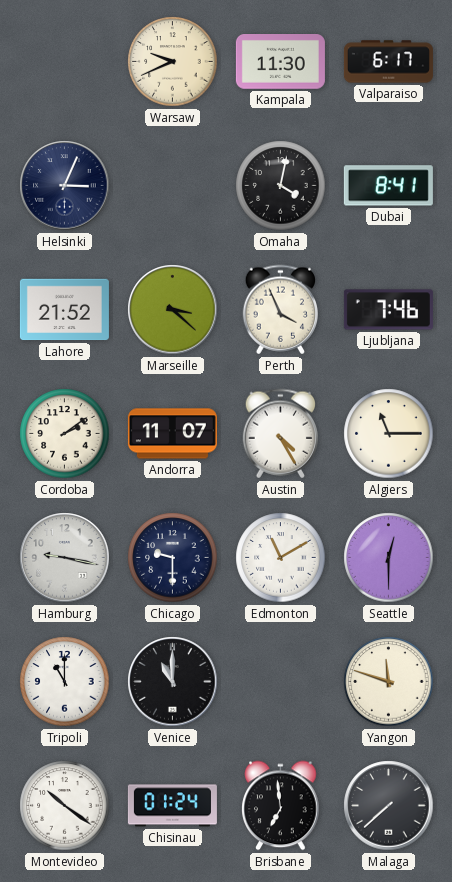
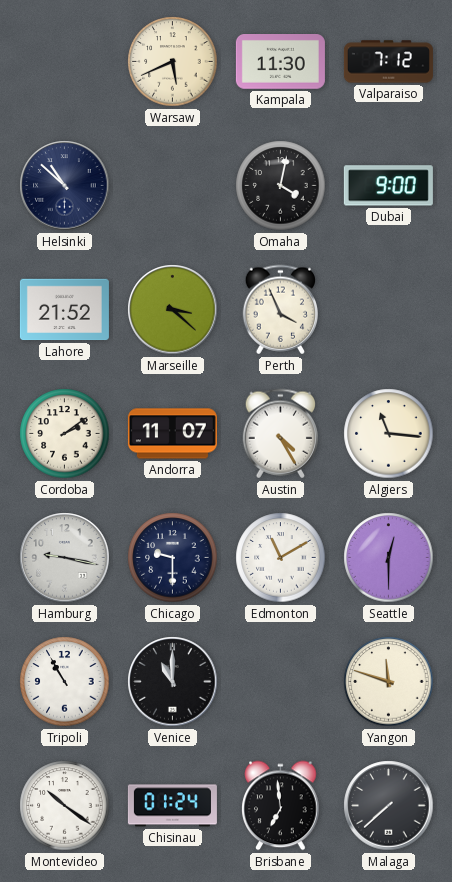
Warsaw: 9:41 -> 5:41
Valparaiso: 6:17 -> 7:12
Helsinki: 3:04 -> 10:52
Dubai: 8:41 -> 9:00
Ljubljana: 7:46 -> none
Algiers: 11:15 -> 11:16
Tripoli: 11:00 -> 10:55
